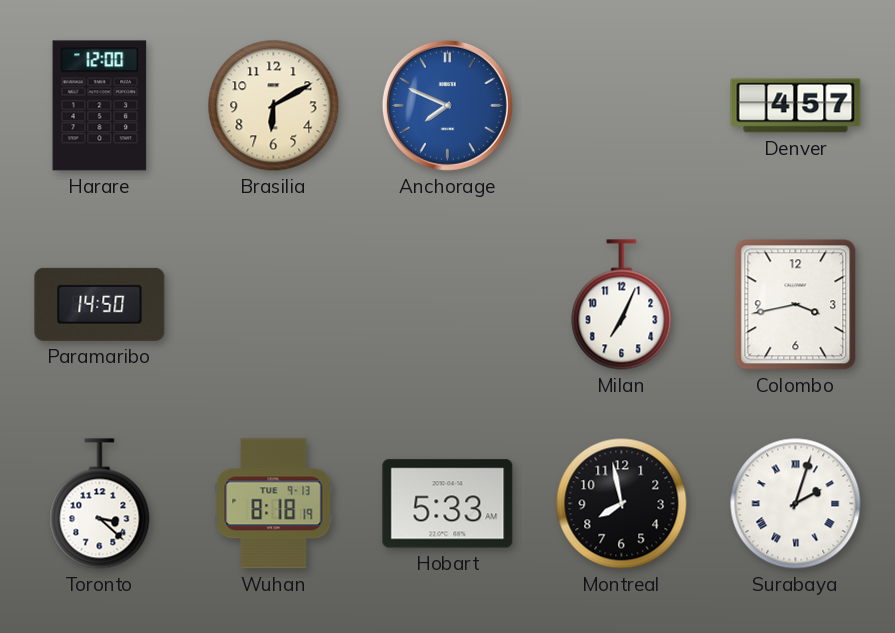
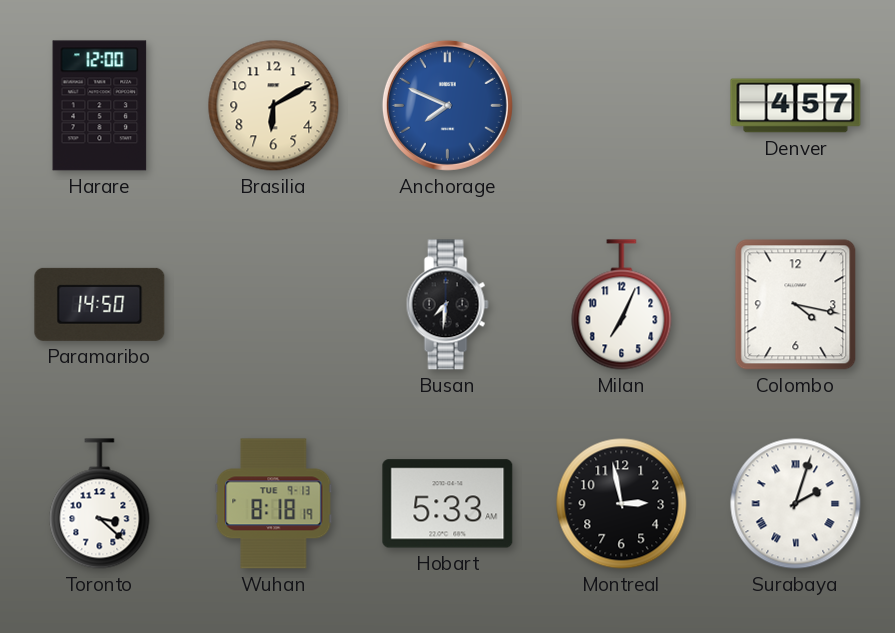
Busan: none -> 7:31
Colombo: 3:43 -> 4:17
Montreal: 7:58 -> 2:58
